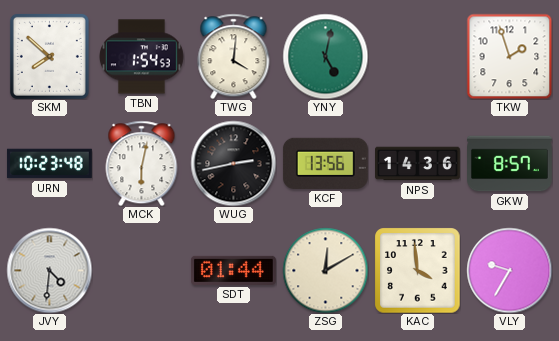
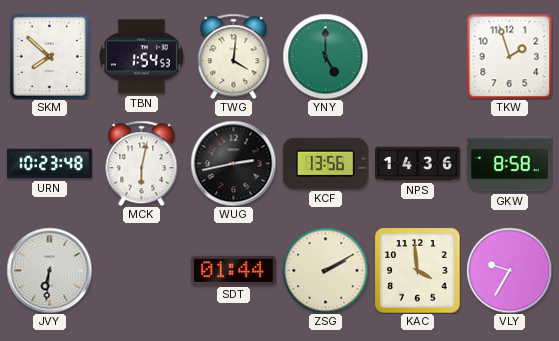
YNY: 5:02 -> 5:00
GKW: 8:57 -> 8:58
JVY: 4:31 -> 6:31
ZSG: 12:10 -> 2:10
